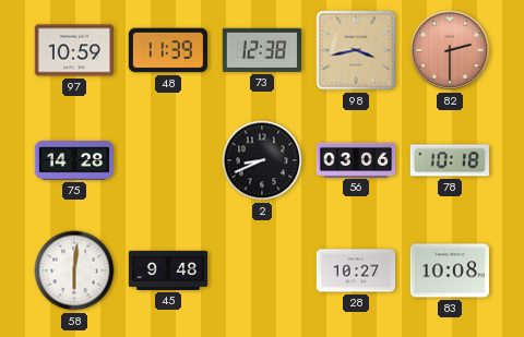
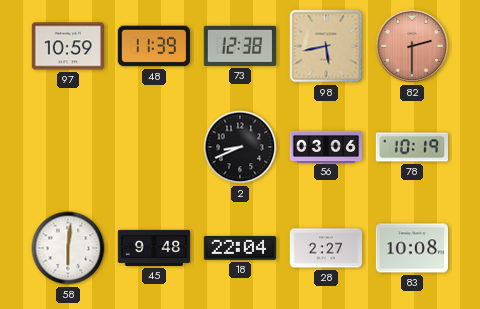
98: 3:43 -> 5:43
75: 14:28 -> none
78: 10:18 -> 10:19
18: none -> 22:04
28: 10:27 -> 2:27
